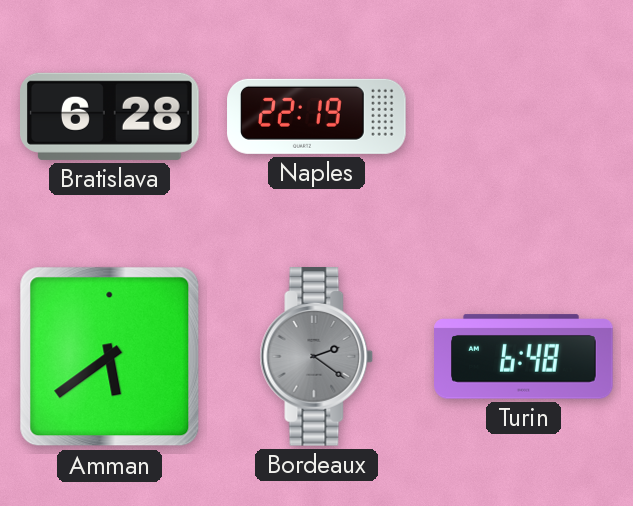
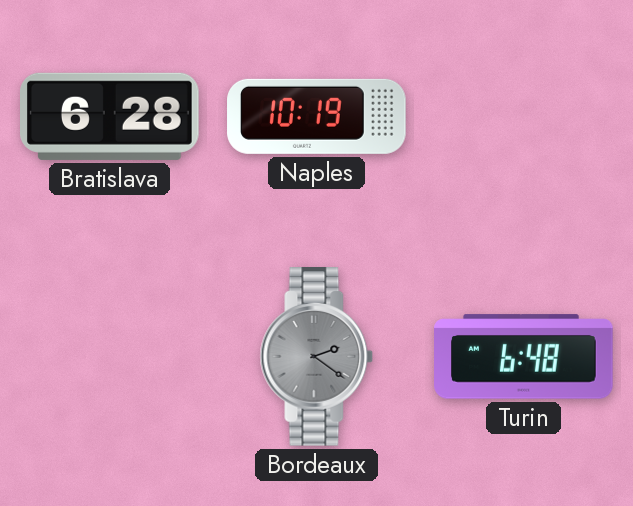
Naples: 22:19 -> 10:19
Amman: 5:39 -> none
